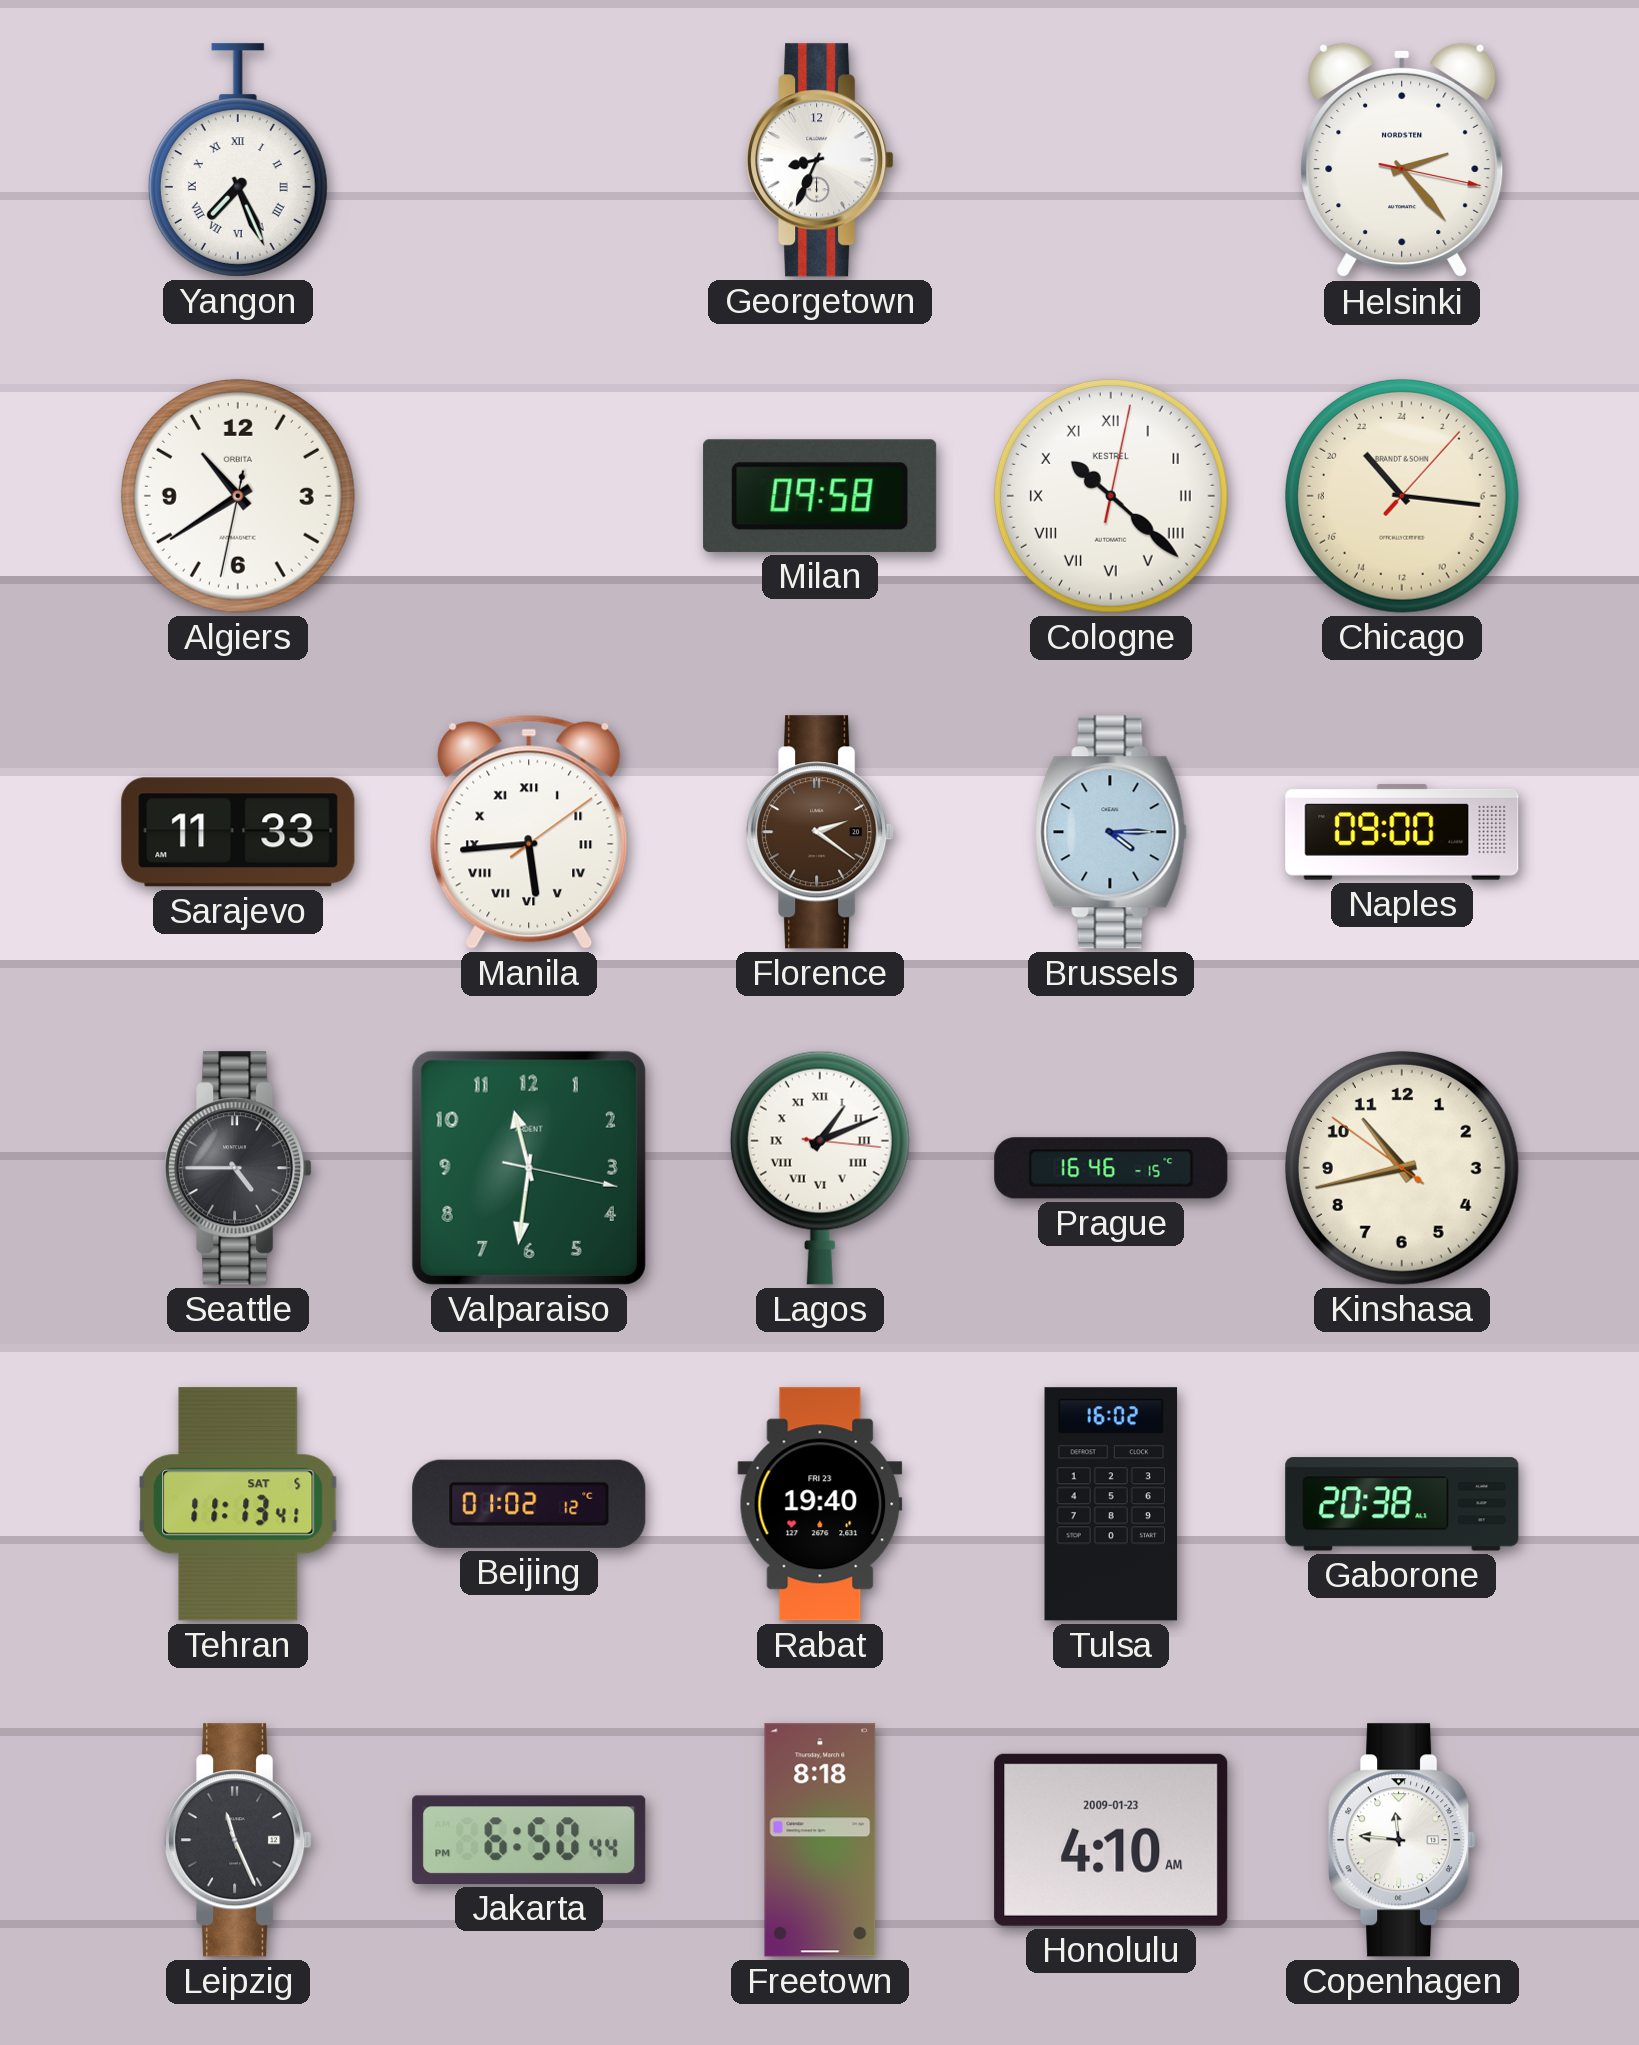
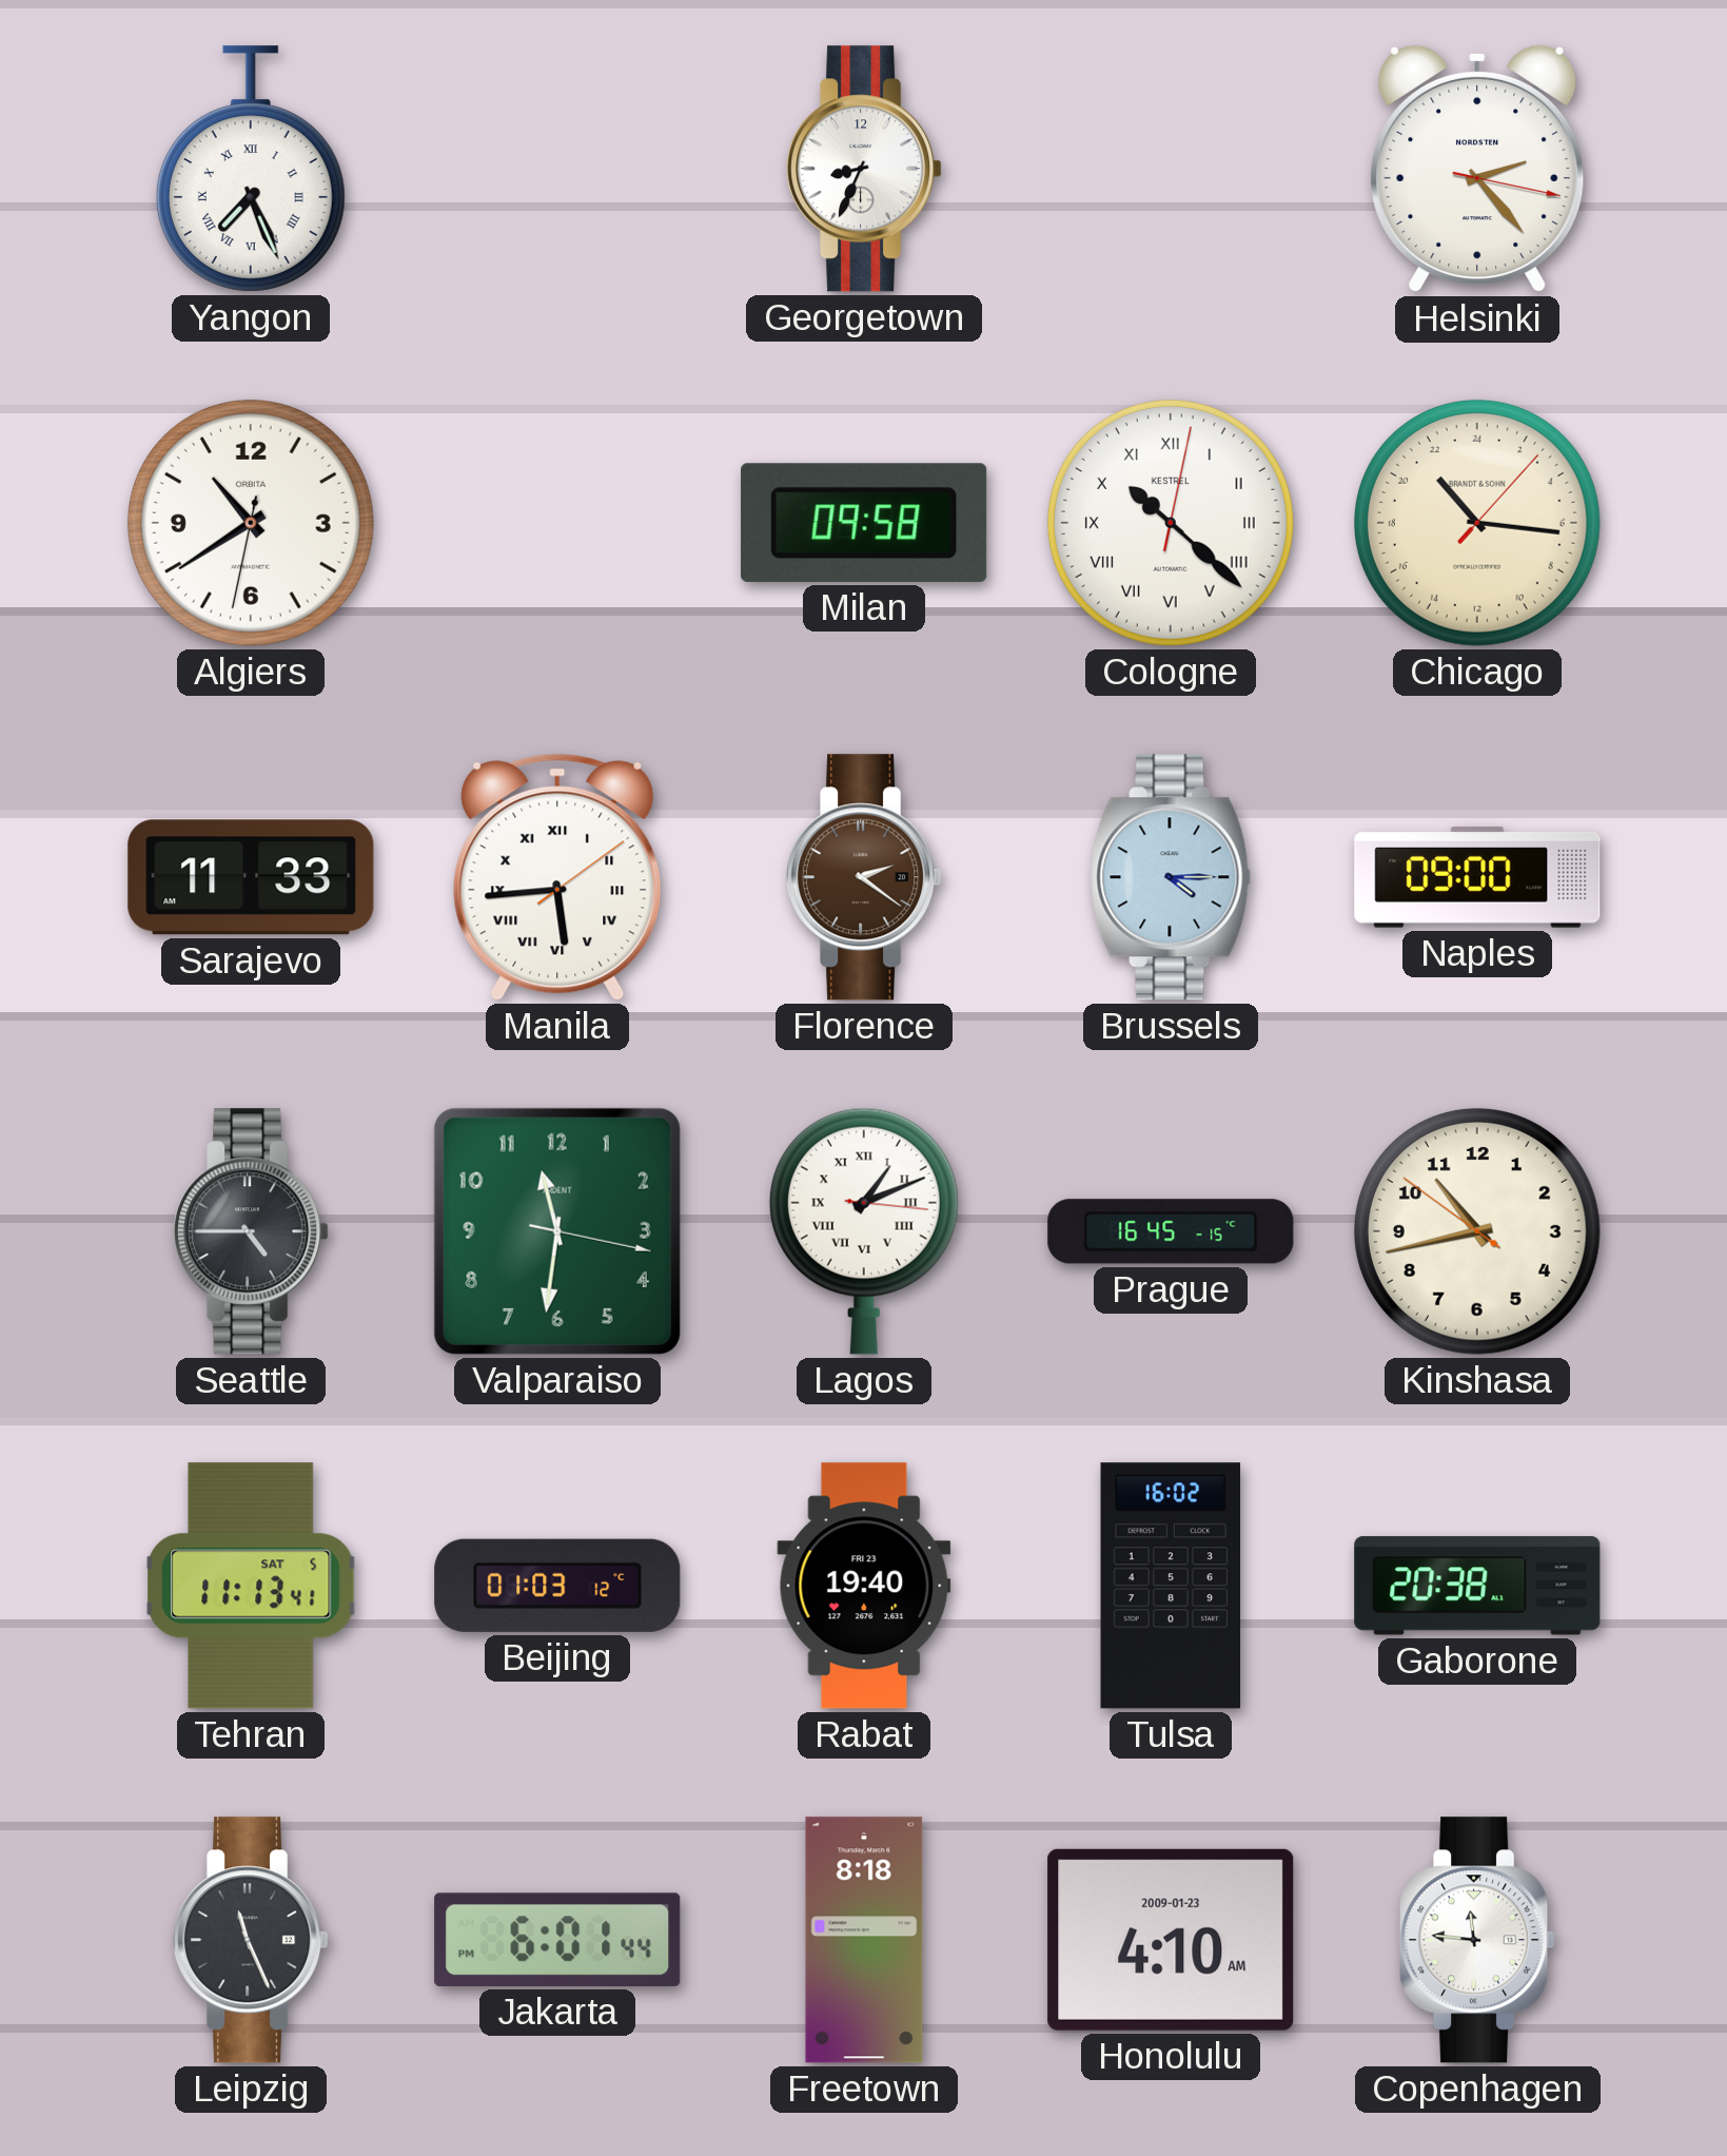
Prague: 16:46 -> 16:45
Beijing: 01:02 -> 01:03
Jakarta: 6:50 -> 6:01
